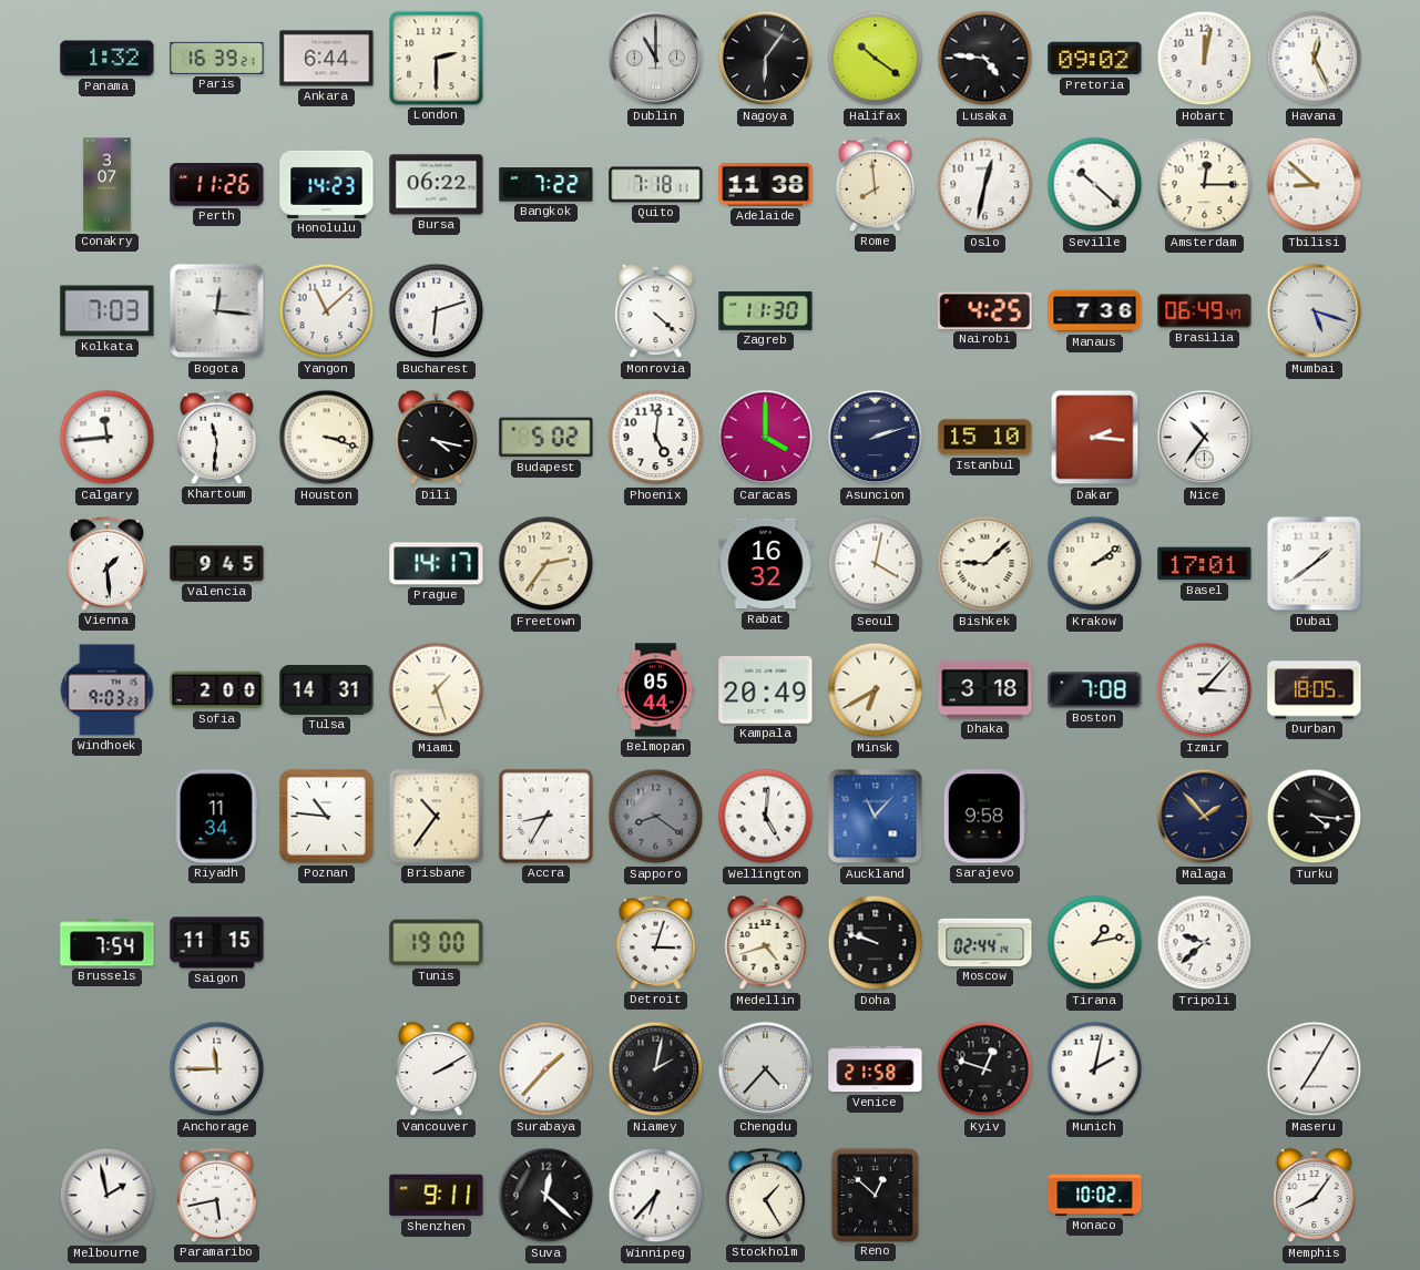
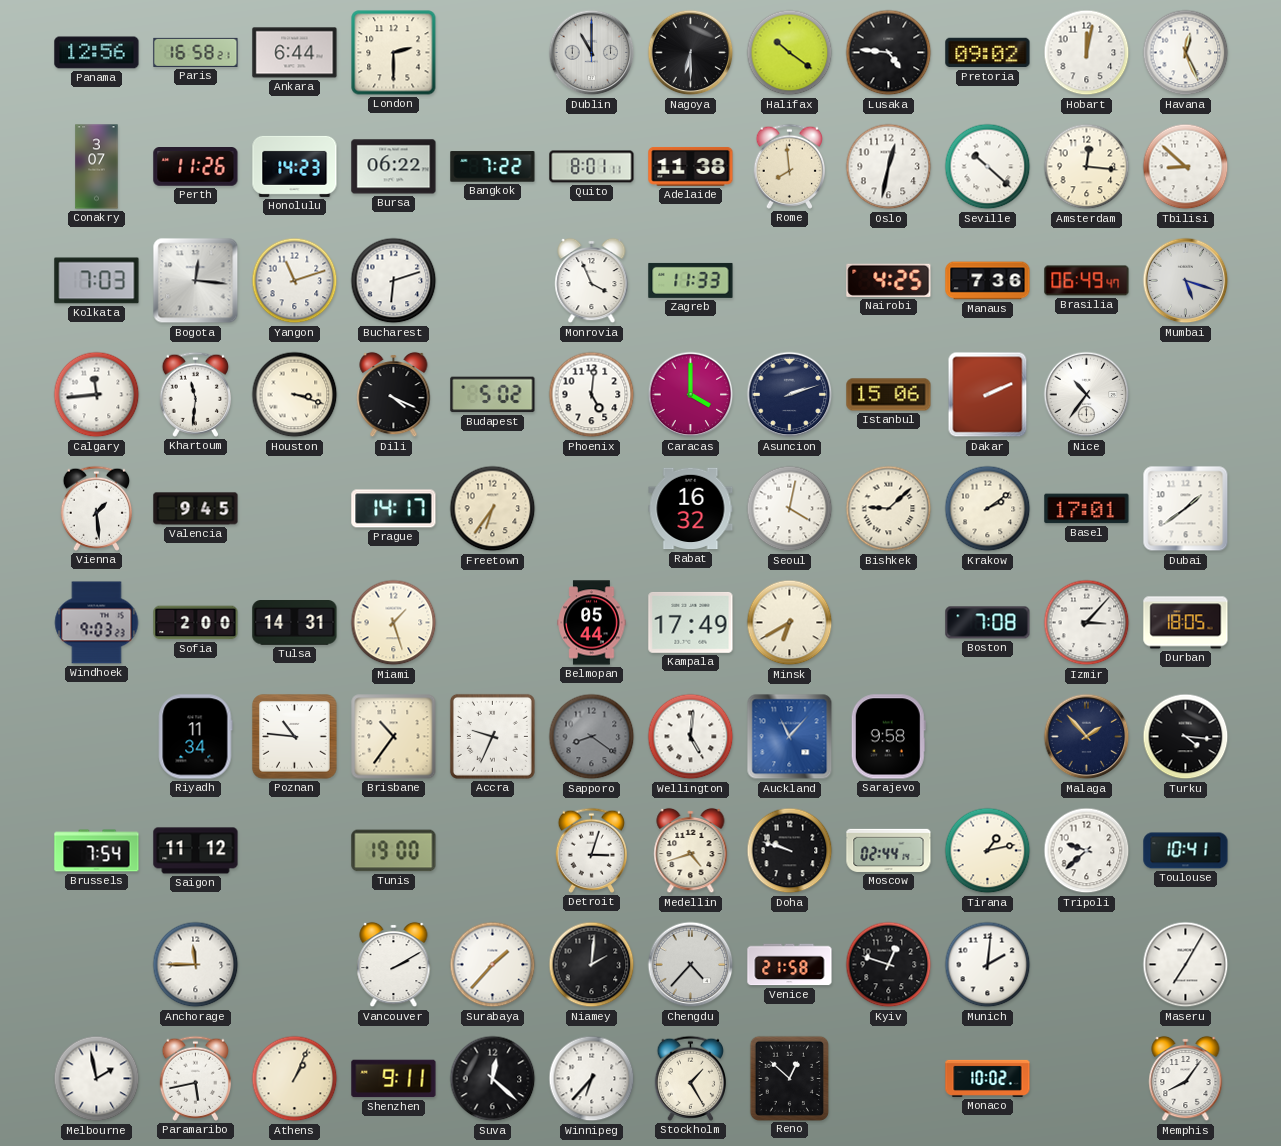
Panama: 1:32 -> 12:56
Paris: 16:39 -> 16:58
Nagoya: 6:06 -> 6:30
Quito: 7:18 -> 8:01
Amsterdam: 12:15 -> 12:16
Yangon: 11:08 -> 11:12
Monrovia: 4:22 -> 3:56
Zagreb: 11:30 -> 11:33
Dili: 4:17 -> 4:19
Istanbul: 15:10 -> 15:06
Dakar: 2:16 -> 2:11
Freetown: 2:36 -> 6:36
Kampala: 20:49 -> 17:49
Dhaka: 3:18 -> none
Accra: 8:35 -> 9:34
Saigon: 11:15 -> 11:12
Toulouse: none -> 10:41
Niamey: 2:02 -> 2:01
Munich: 2:02 -> 2:01
Athens: none -> 1:04
